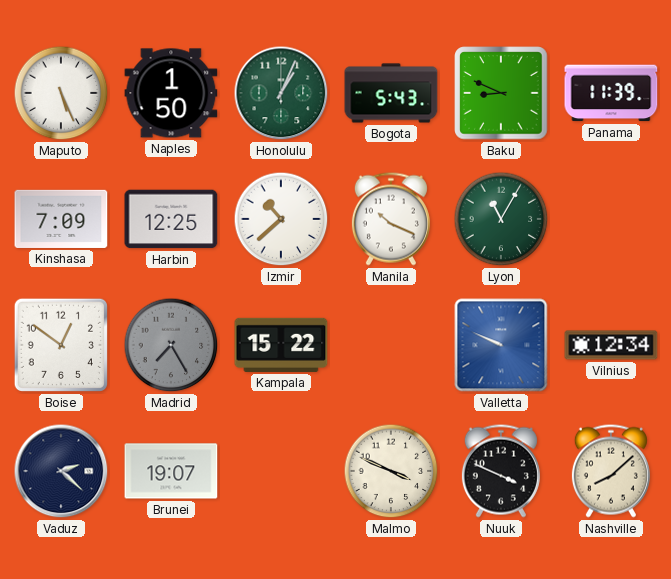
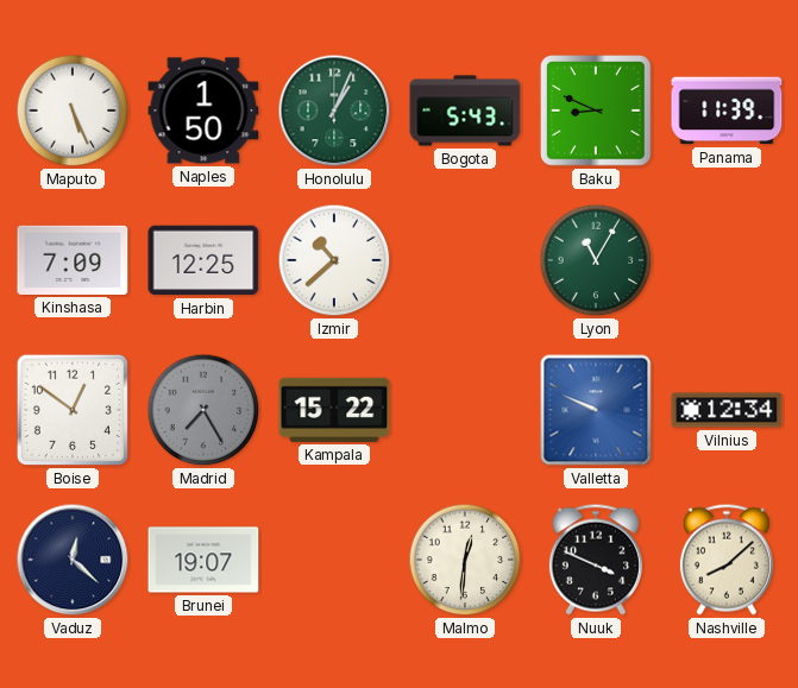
Manila: 10:19 -> none
Vaduz: 2:22 -> 12:22
Malmo: 3:49 -> 12:31
